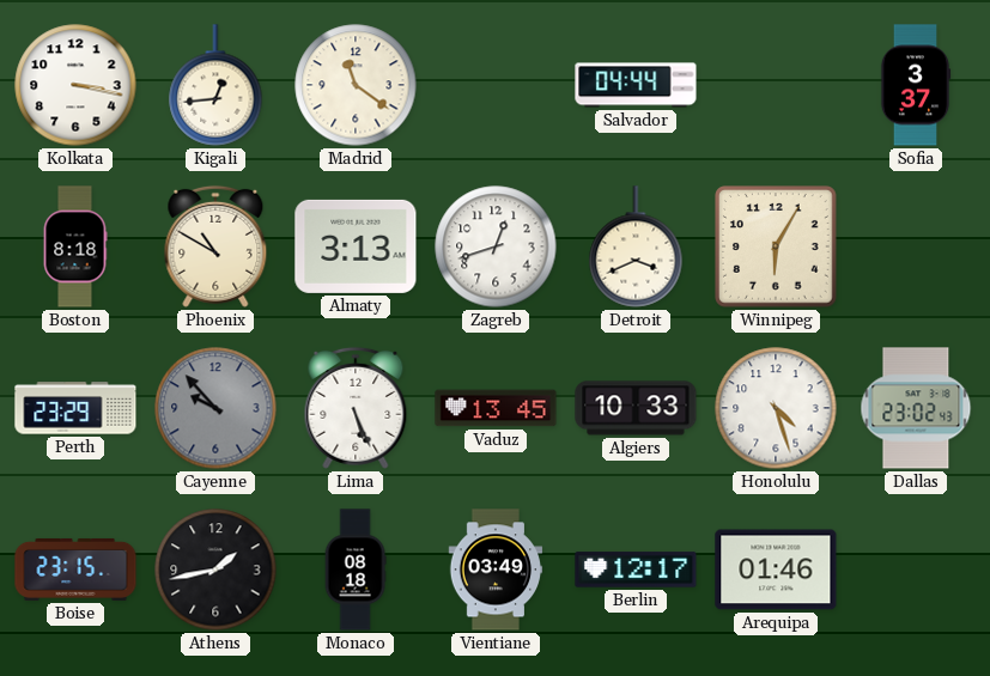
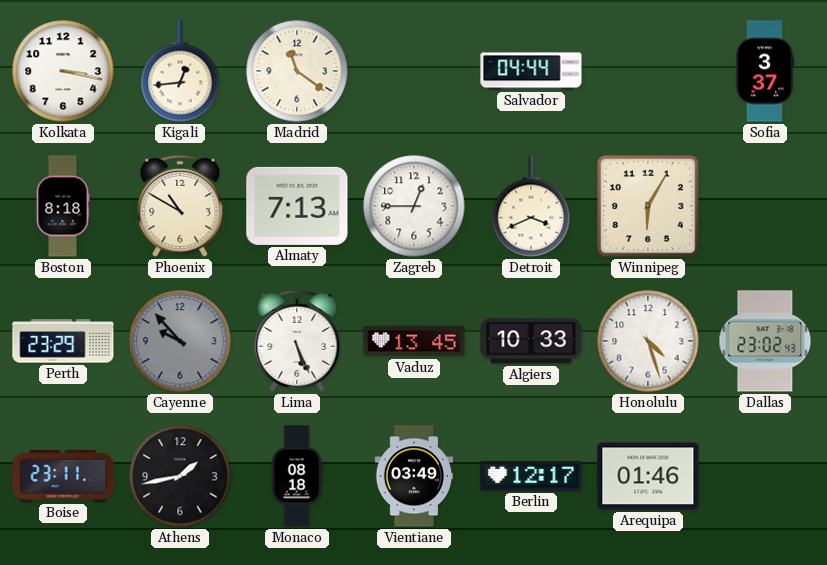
Almaty: 3:13 -> 7:13
Zagreb: 12:42 -> 12:45
Boise: 23:15 -> 23:11
